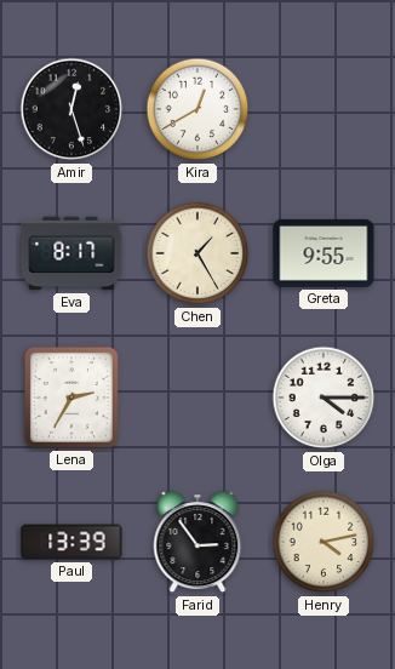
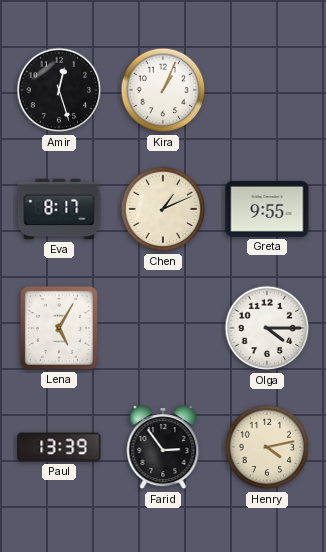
Kira: 12:40 -> 1:04
Chen: 1:25 -> 1:11
Lena: 2:35 -> 5:05
